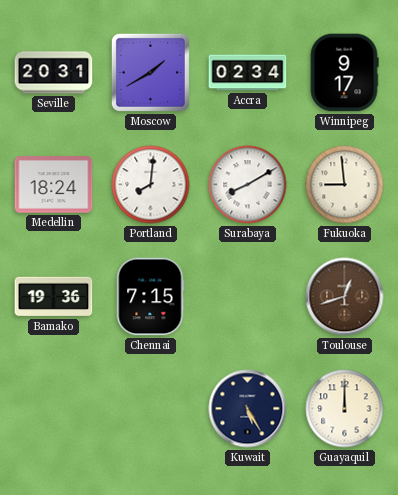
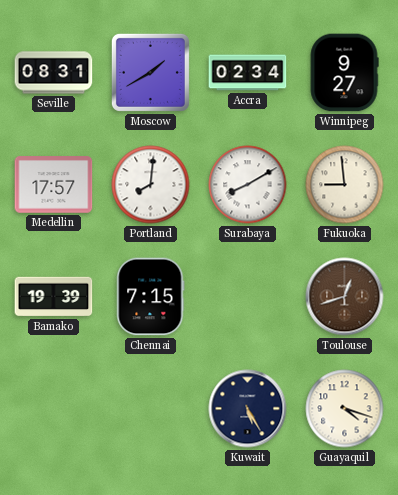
Seville: 20:31 -> 08:31
Winnipeg: 9:17 -> 9:27
Medellin: 18:24 -> 17:57
Bamako: 19:36 -> 19:39
Guayaquil: 12:00 -> 4:18
